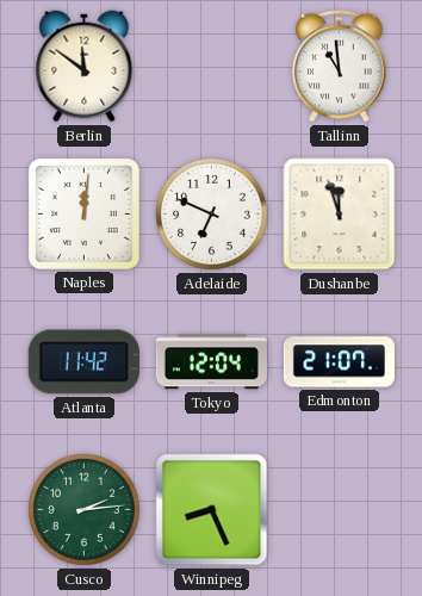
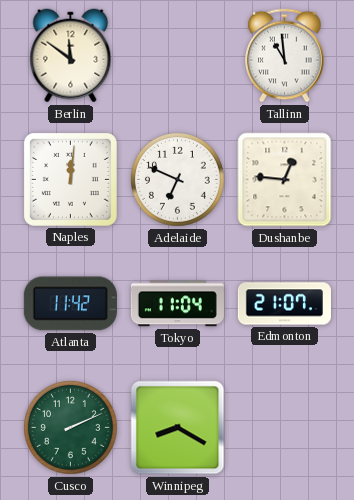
Dushanbe: 11:57 -> 12:46
Tokyo: 12:04 -> 11:04
Cusco: 2:14 -> 2:11
Winnipeg: 8:26 -> 8:20
